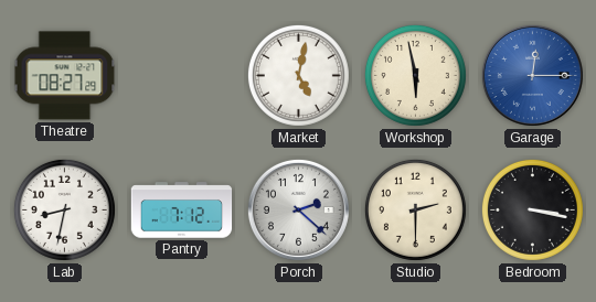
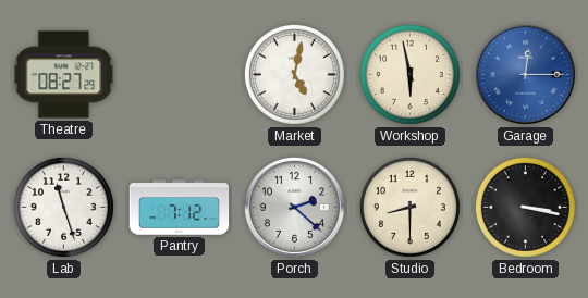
Lab: 8:32 -> 11:27
Studio: 2:30 -> 8:30
